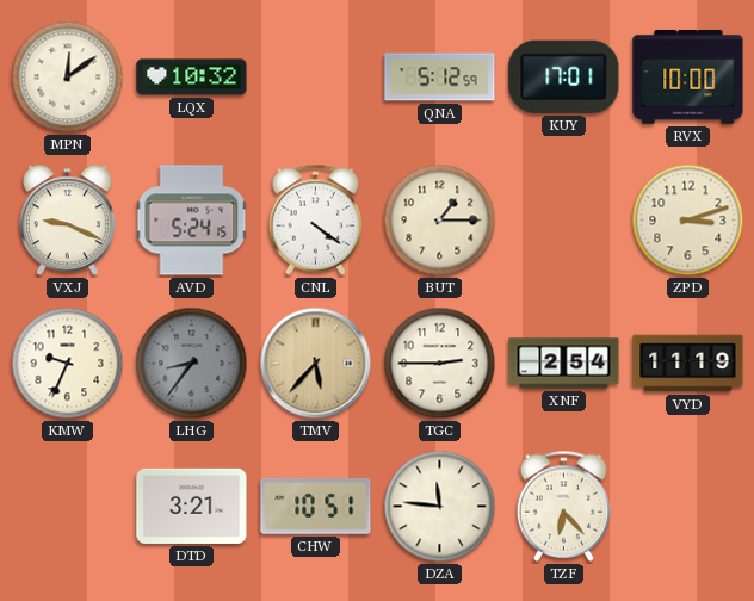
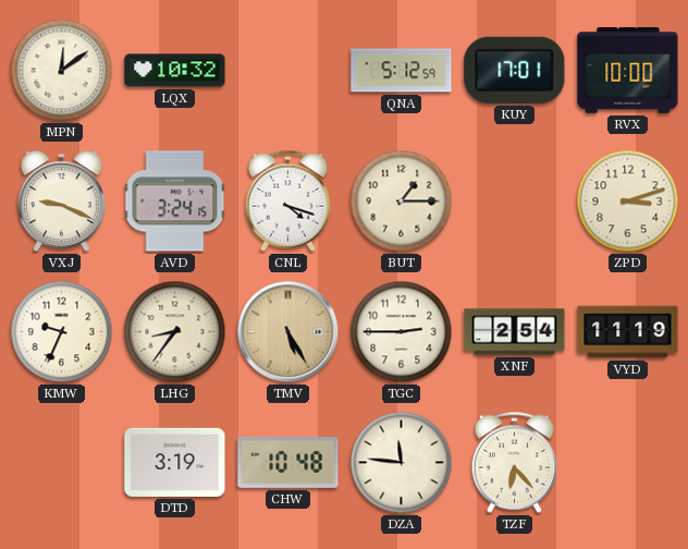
AVD: 5:24 -> 3:24
CNL: 4:21 -> 4:18
LHG dial: grey -> cream
TMV: 5:37 -> 5:25
DTD: 3:21 -> 3:19
CHW: 10:51 -> 10:48
